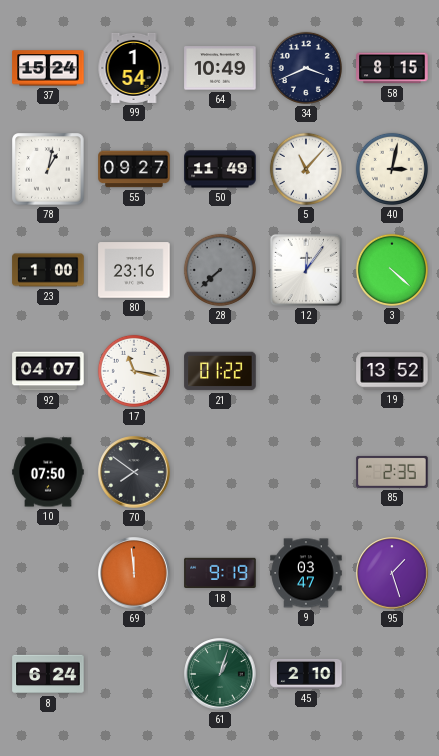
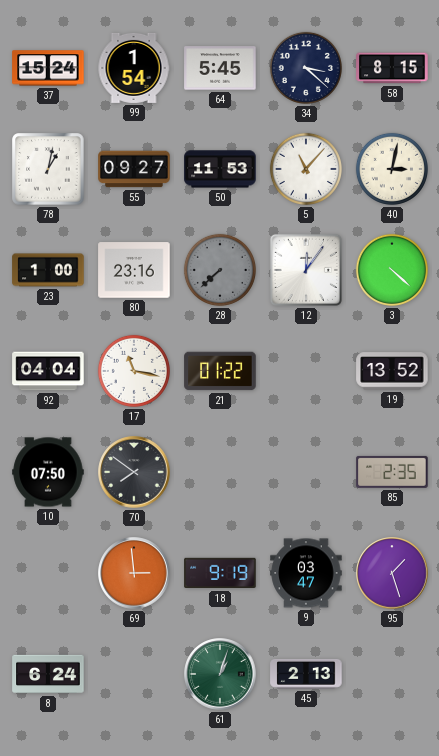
64: 10:49 -> 5:45
34: 3:41 -> 3:22
50: 11:49 -> 11:53
92: 04:07 -> 04:04
69: 11:59 -> 2:59
45: 2:10 -> 2:13
